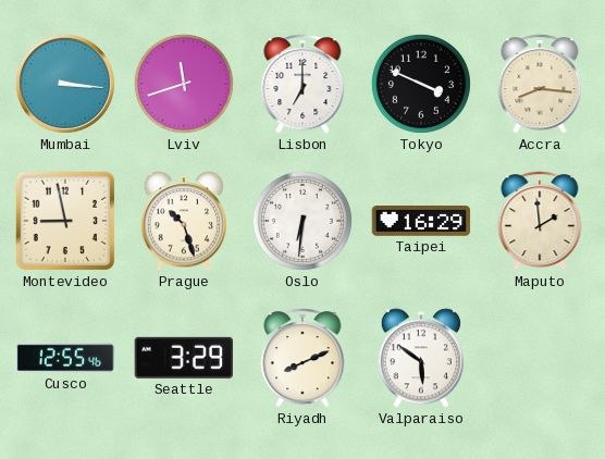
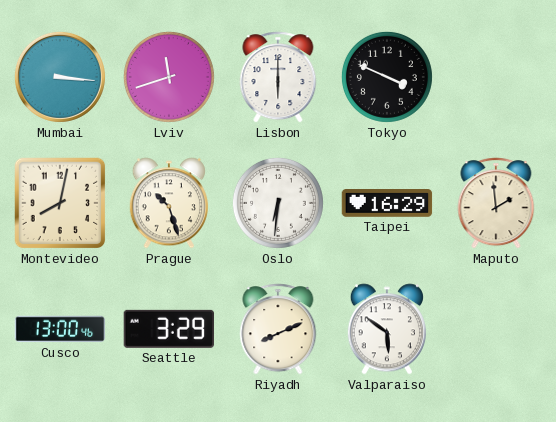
Lisbon: 7:00 -> 6:00
Accra: 8:16 -> none
Montevideo: 8:58 -> 8:02
Cusco: 12:55 -> 13:00
